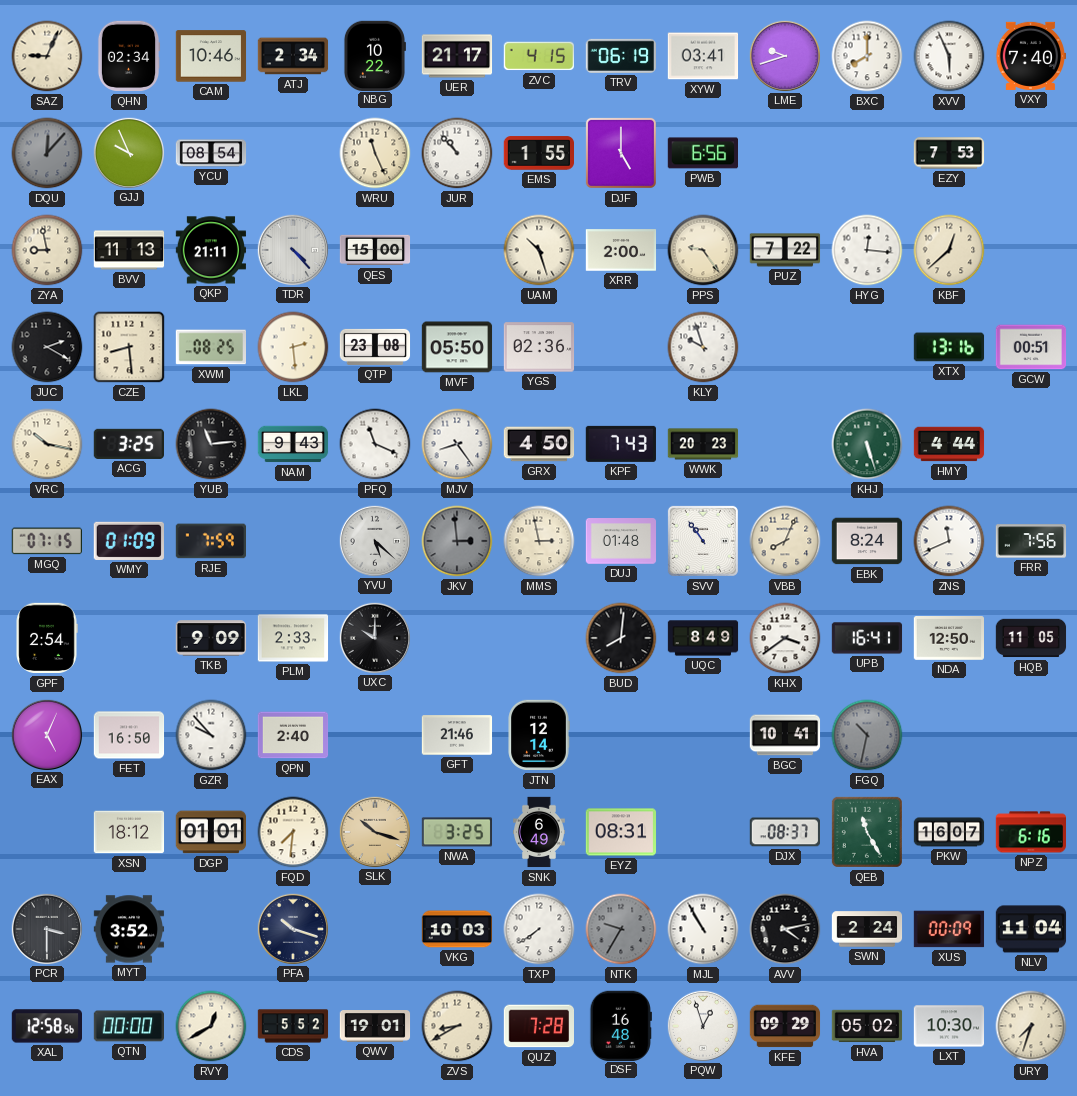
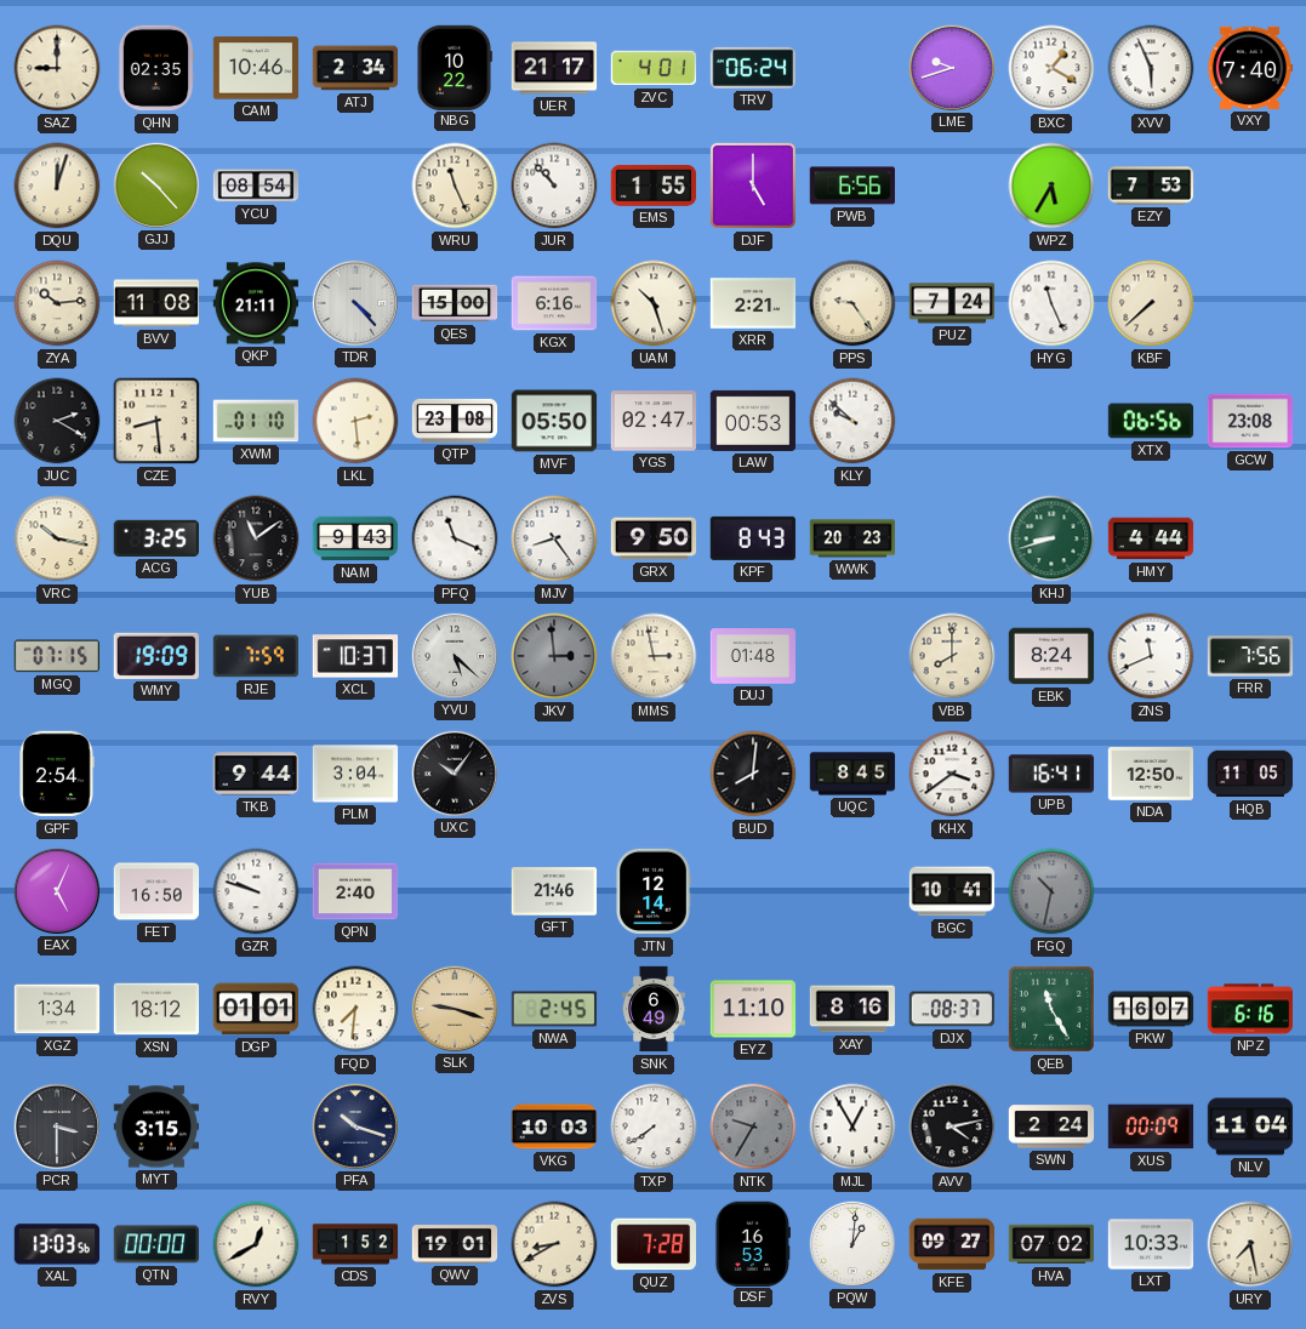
SAZ: 9:04 -> 9:00
QHN: 02:34 -> 02:35
ZVC: 4:15 -> 4:01
TRV: 06:19 -> 06:24
XYW: 03:41 -> none
BXC: 8:00 -> 1:20
DQU: 12:07 -> 12:03
DQU dial: grey -> cream
GJJ: 9:56 -> 10:23
WPZ: none -> 5:35
ZYA: 8:58 -> 10:14
BVV: 11:13 -> 11:08
KGX: none -> 6:16
XRR: 2:00 -> 2:21
PUZ: 7:22 -> 7:24
HYG: 12:16 -> 11:26
KBF: 12:38 -> 7:38
XWM: 08:25 -> 01:10
YGS: 02:36 -> 02:47
LAW: none -> 00:53
KLY: 9:57 -> 9:52
XTX: 13:16 -> 06:56
GCW: 00:51 -> 23:08
YUB: 11:14 -> 11:09
GRX: 4:50 -> 9:50
KPF: 7:43 -> 8:43
KHJ: 5:27 -> 8:42
WMY: 01:09 -> 19:09
XCL: none -> 10:37
SVV: 10:54 -> none
VBB: 8:04 -> 8:00
TKB: 9:09 -> 9:44
PLM: 2:33 -> 3:04
UXC: 10:00 -> 10:06
UQC: 8:49 -> 8:45
GZR: 9:53 -> 9:48
XGZ: none -> 1:34
SLK: 10:18 -> 9:18
NWA: 3:25 -> 2:45
EYZ: 08:31 -> 11:10
XAY: none -> 8:16
MYT: 3:52 -> 3:15
MJL: 10:55 -> 12:55
XAL: 12:58 -> 13:03
CDS: 5:52 -> 1:52
DSF: 16:48 -> 16:53
PQW: 12:57 -> 1:01
KFE: 09:29 -> 09:27
HVA: 05:02 -> 07:02
LXT: 10:30 -> 10:33
URY: 7:33 -> 7:28
